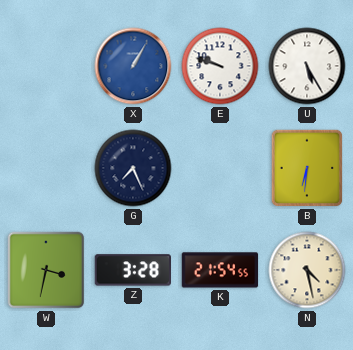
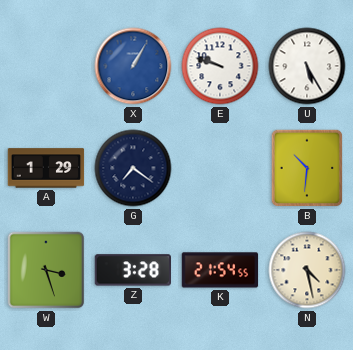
A: none -> 1:29
G: 7:26 -> 7:21
B: 6:31 -> 10:31
W: 3:32 -> 3:27
